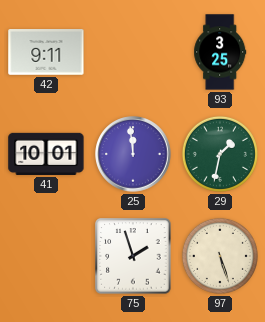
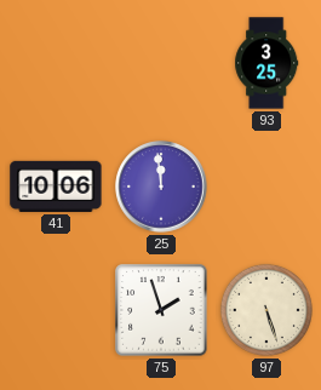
42: 9:11 -> none
41: 10:01 -> 10:06
29: 1:32 -> none
